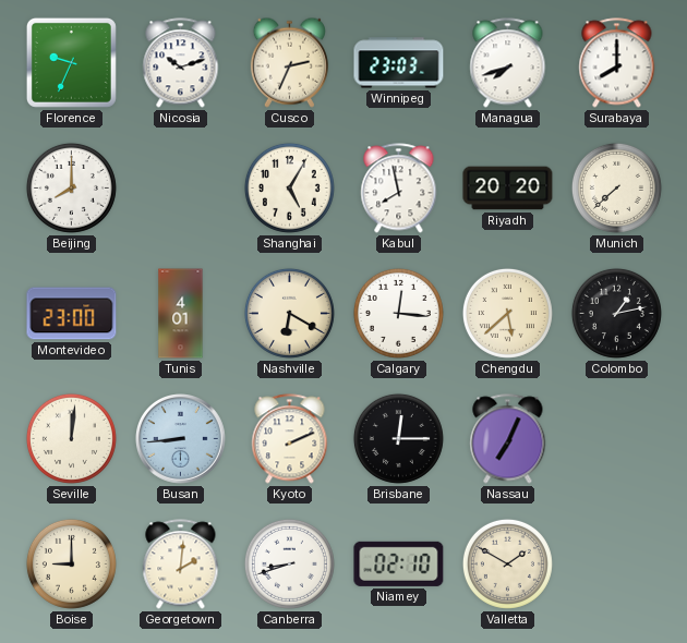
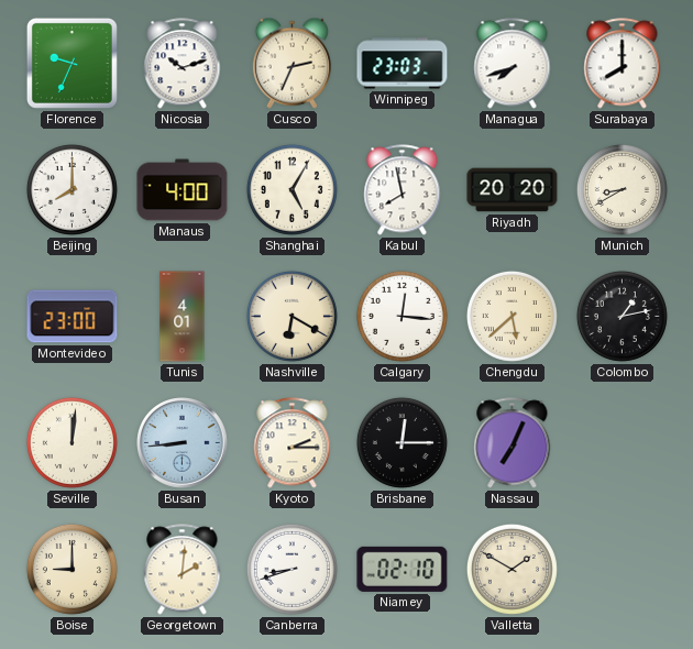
Manaus: none -> 4:00
Munich: 7:38 -> 8:40
Kyoto: 2:11 -> 2:15
